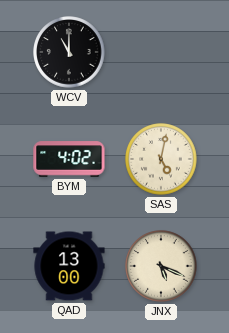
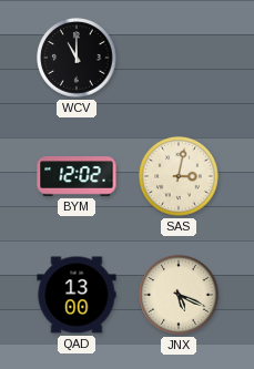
BYM: 4:02 -> 12:02
SAS: 5:02 -> 3:02
